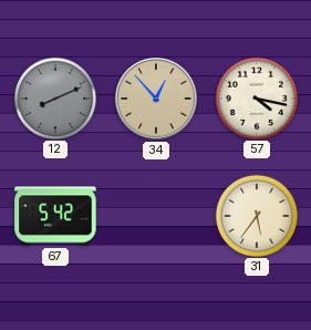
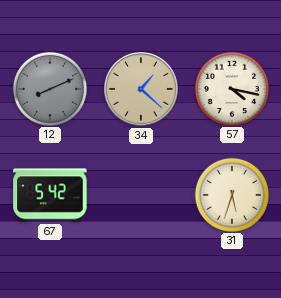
34: 12:53 -> 1:22
31: 5:36 -> 5:33
